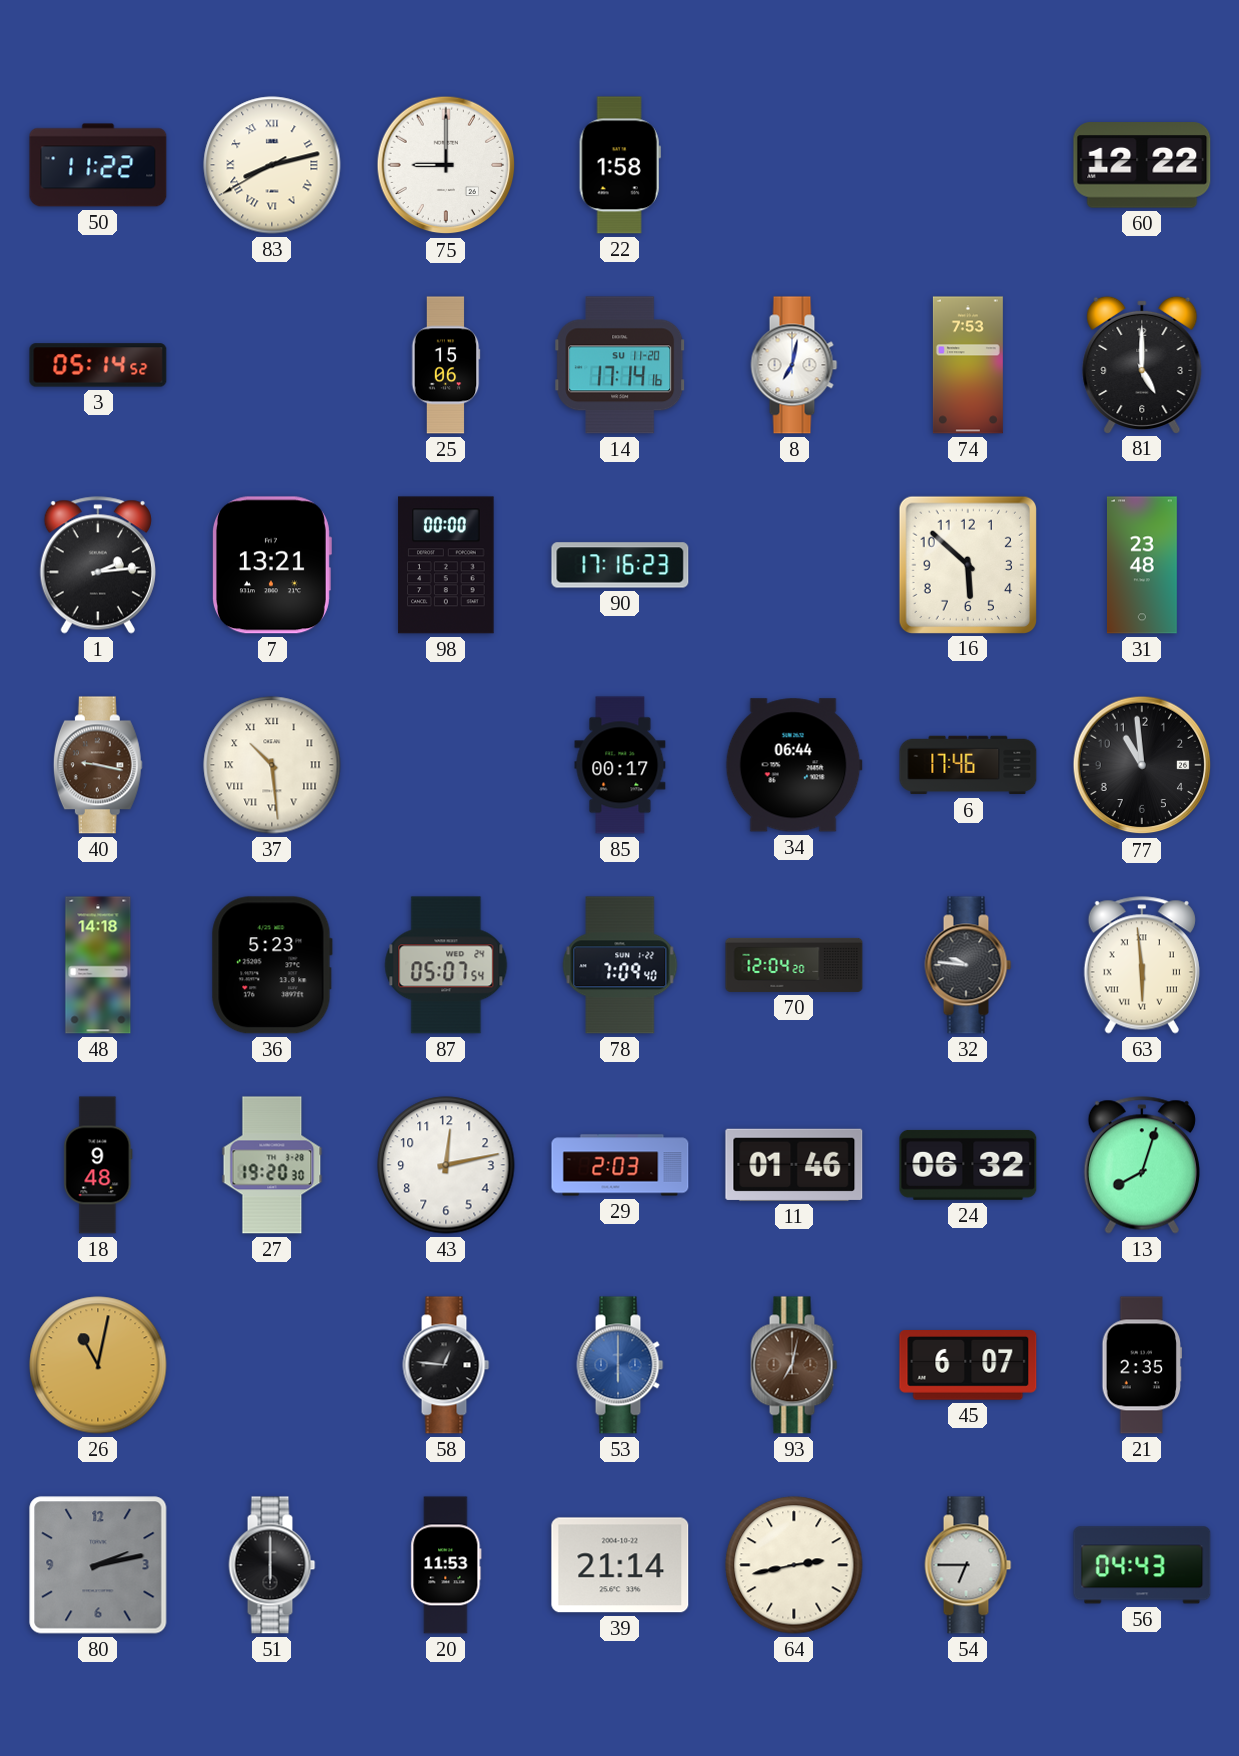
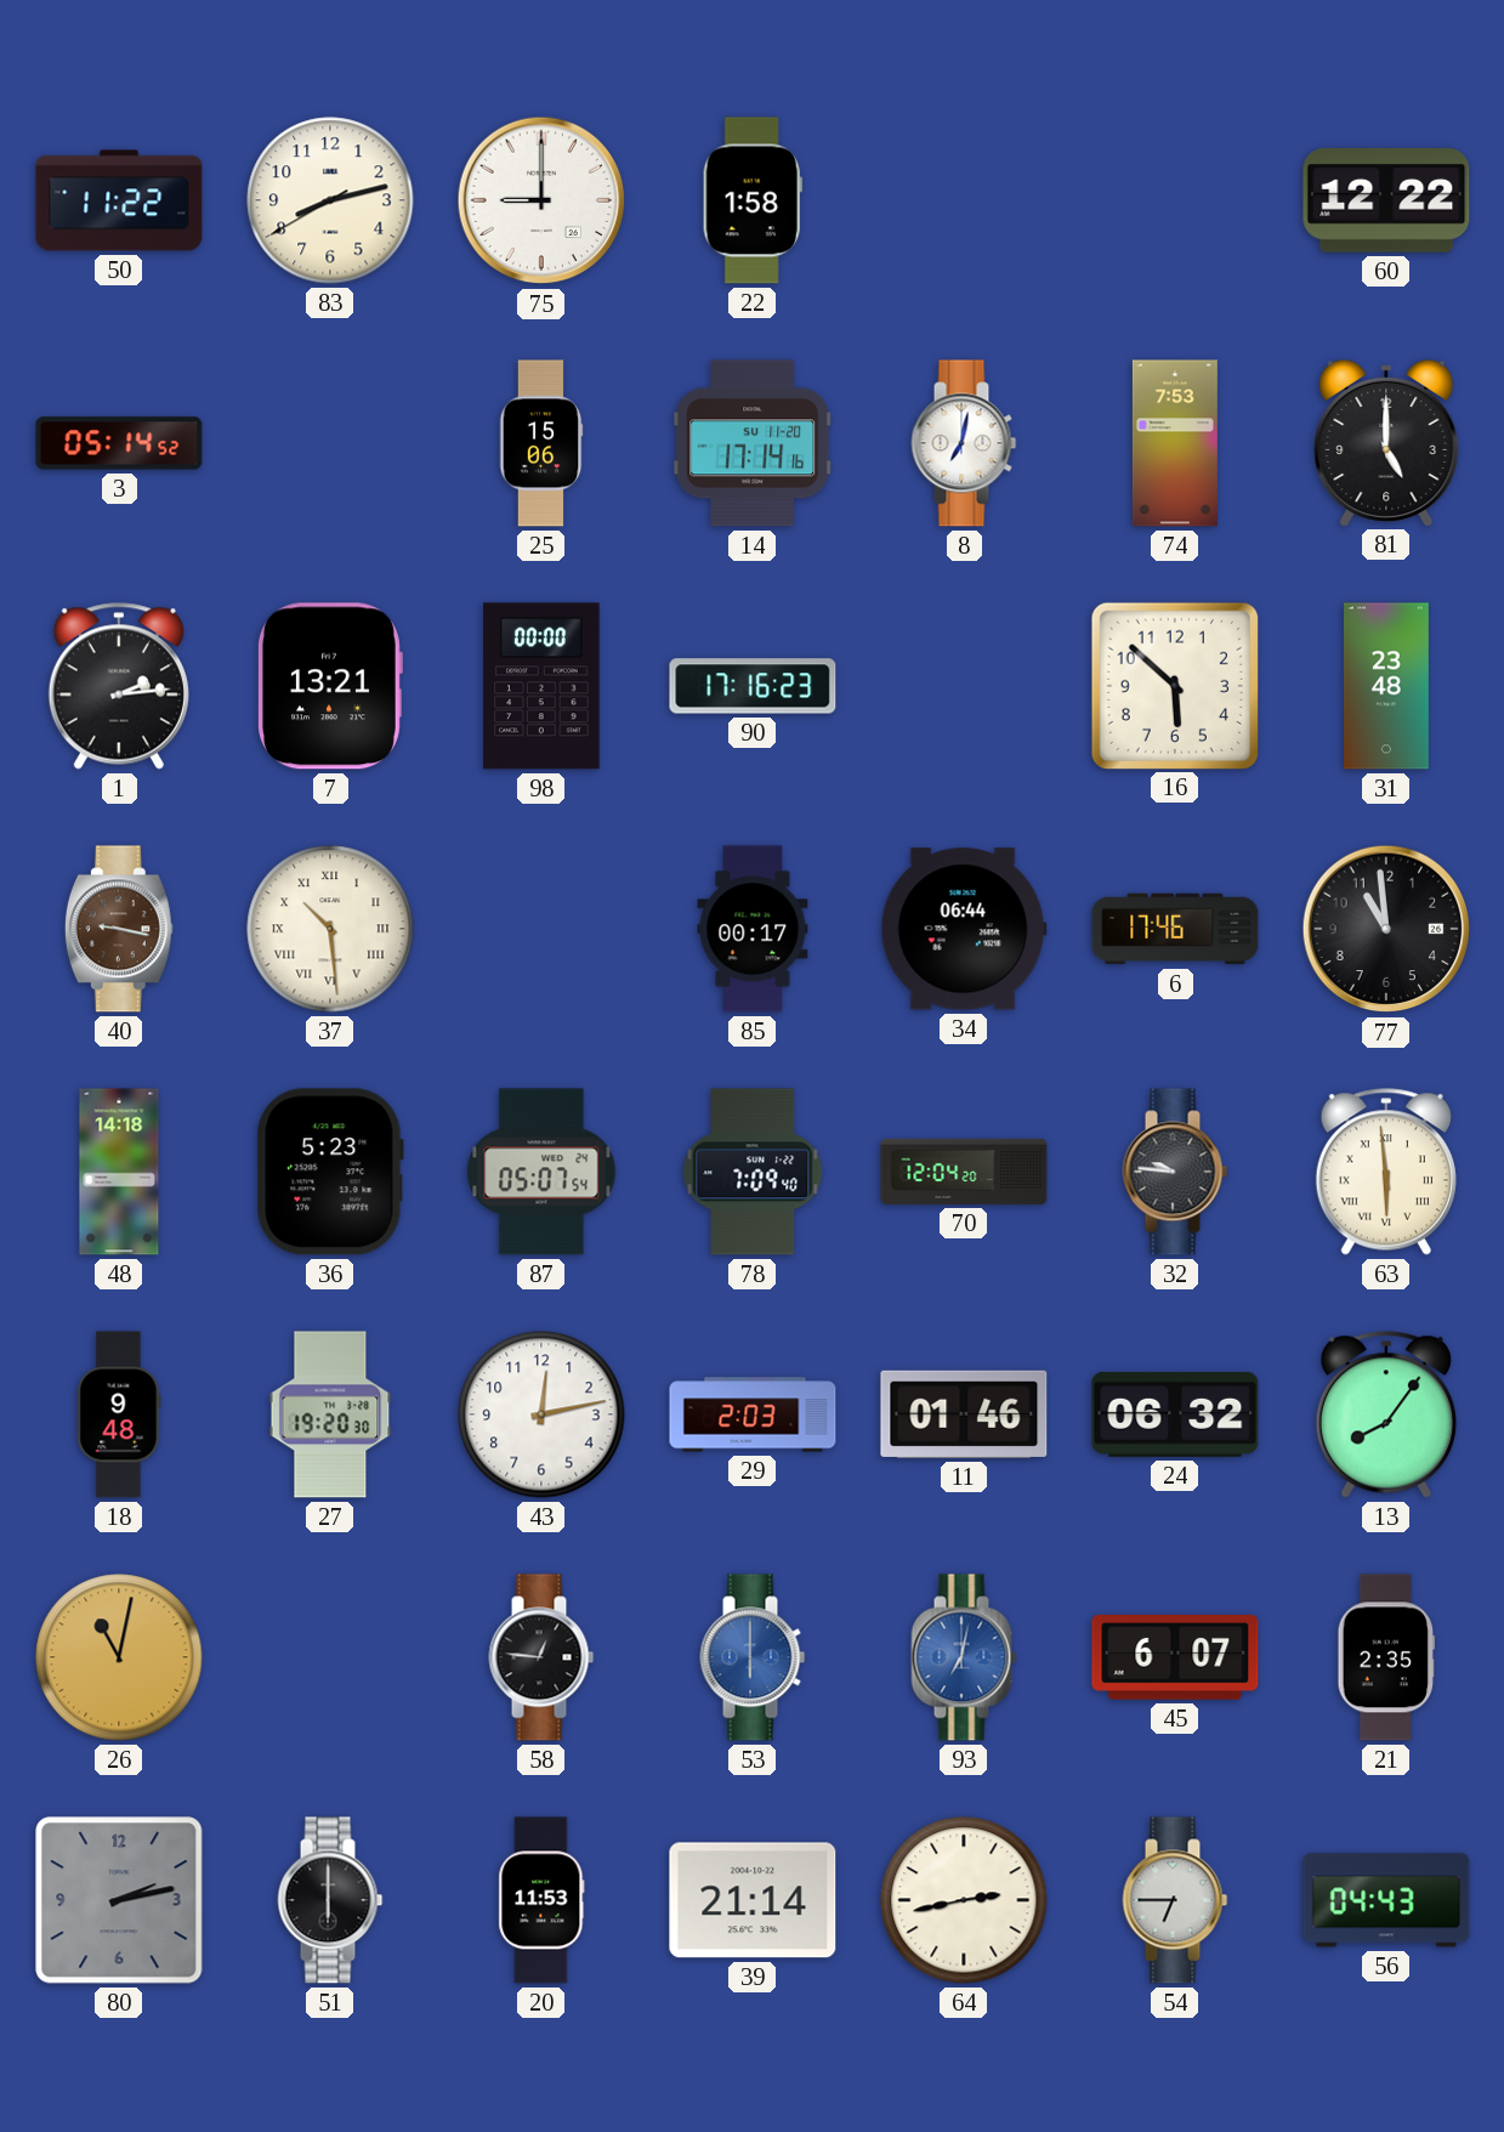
83 numerals: Roman -> Arabic
13: 8:03 -> 8:06
93 dial: brown -> blue
